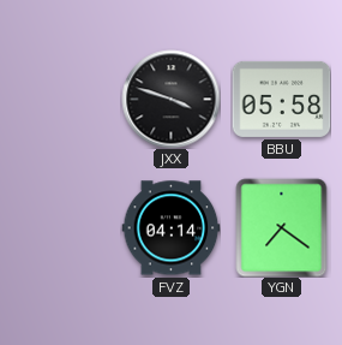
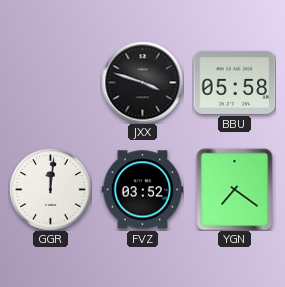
GGR: none -> 12:01
FVZ: 04:14 -> 03:52
